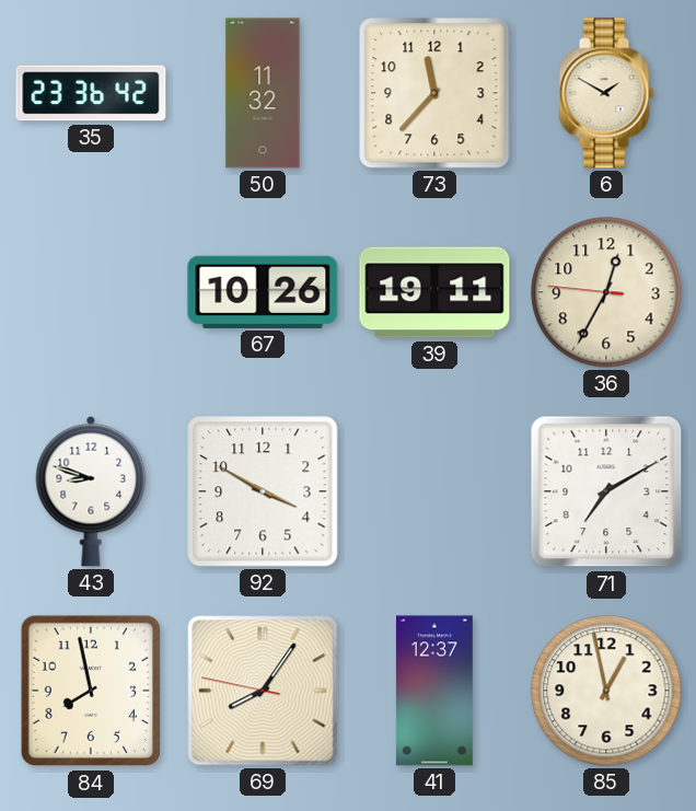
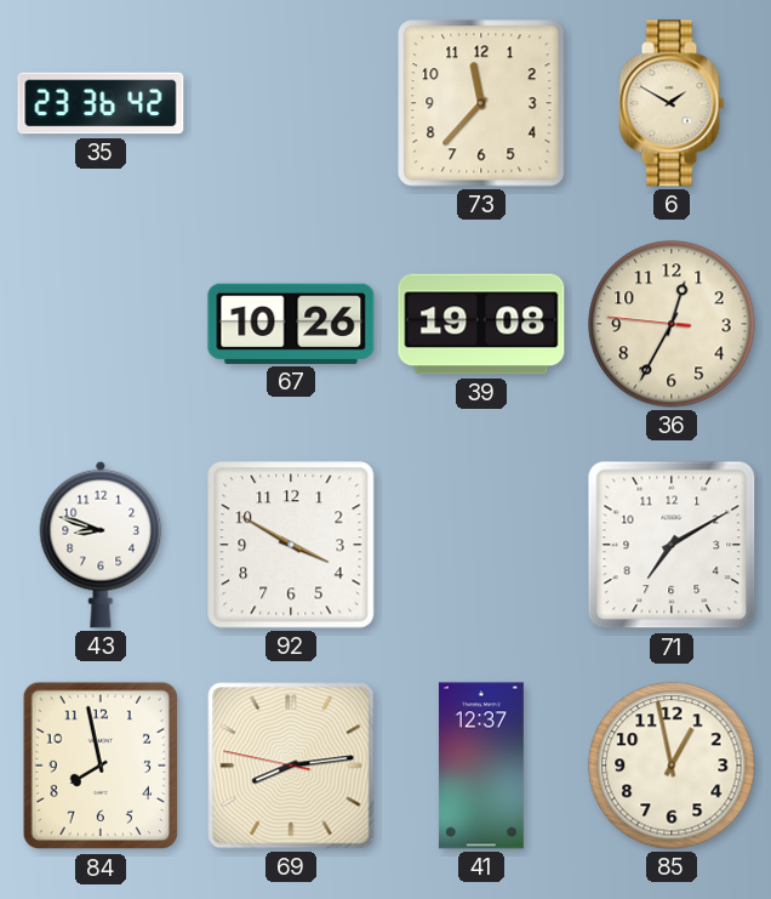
50: 11:32 -> none
39: 19:11 -> 19:08
69: 8:05 -> 8:13
